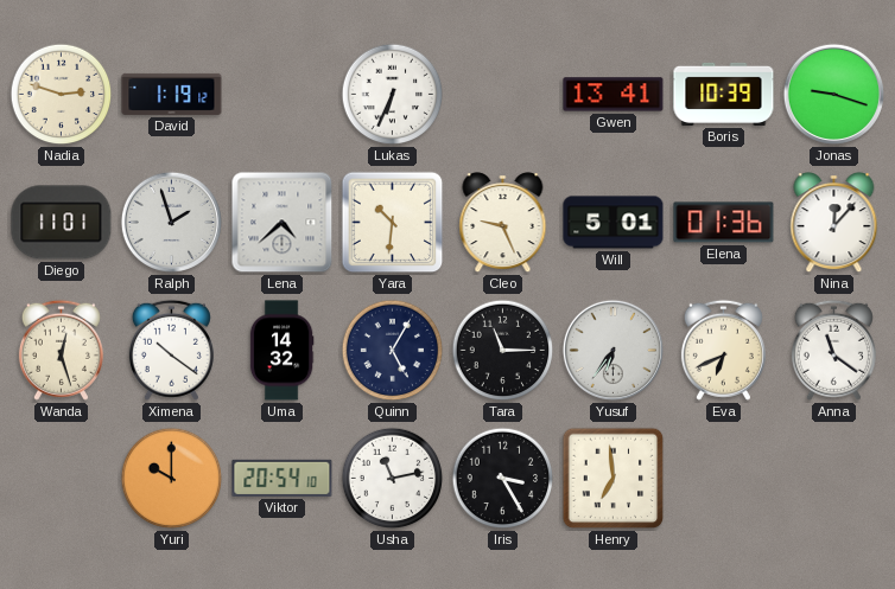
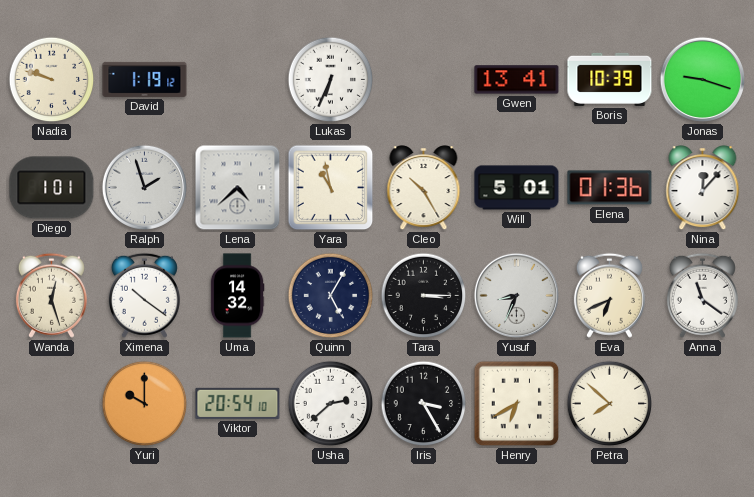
Nadia: 2:48 -> 9:48
Diego: 11:01 -> 1:01
Yara: 10:31 -> 10:58
Cleo: 9:26 -> 10:25
Tara: 11:15 -> 3:15
Yusuf: 6:36 -> 8:34
Usha: 11:13 -> 2:38
Henry: 6:59 -> 6:40
Petra: none -> 7:52
